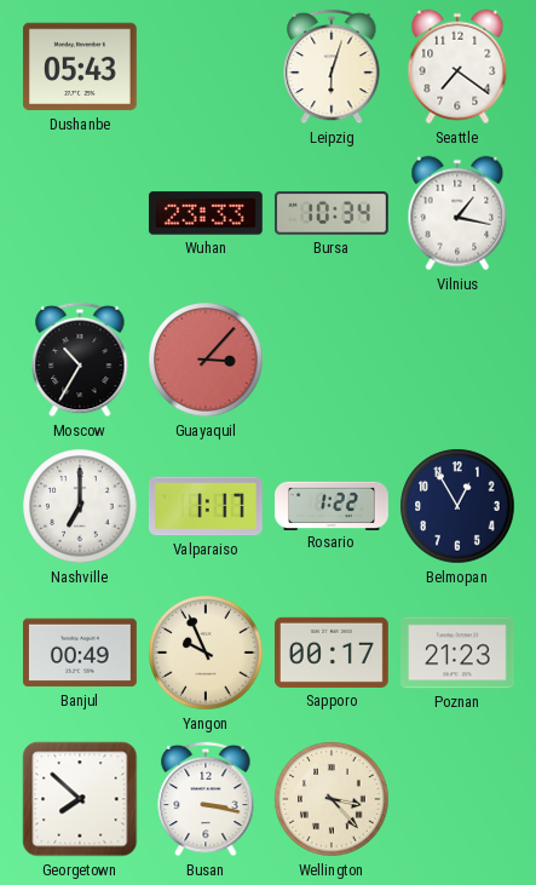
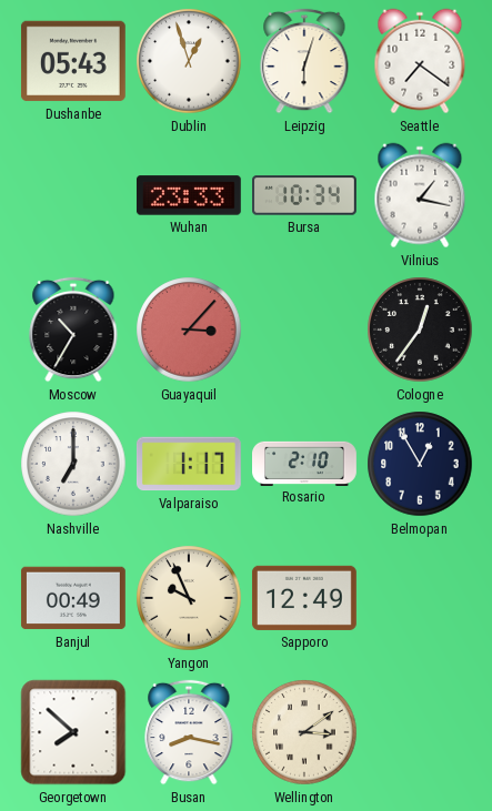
Dublin: none -> 12:57
Cologne: none -> 12:36
Rosario: 1:22 -> 2:10
Sapporo: 00:17 -> 12:49
Poznan: 21:23 -> none
Busan: 3:17 -> 8:17
Wellington: 3:23 -> 3:09
